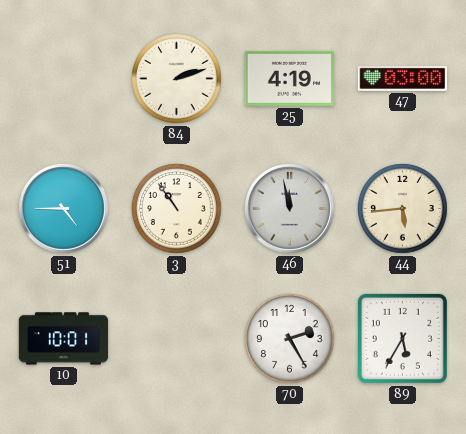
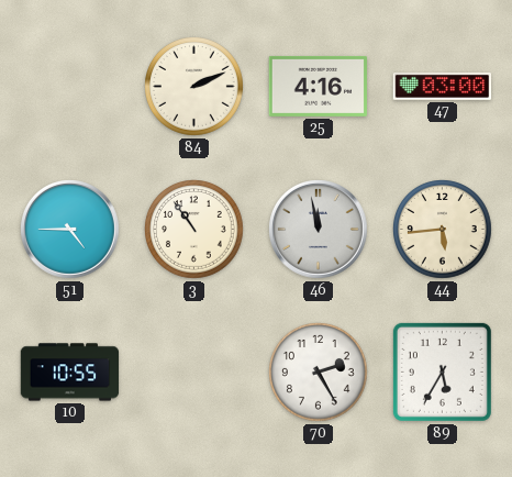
84: 2:12 -> 2:11
25: 4:19 -> 4:16
10: 10:01 -> 10:55
